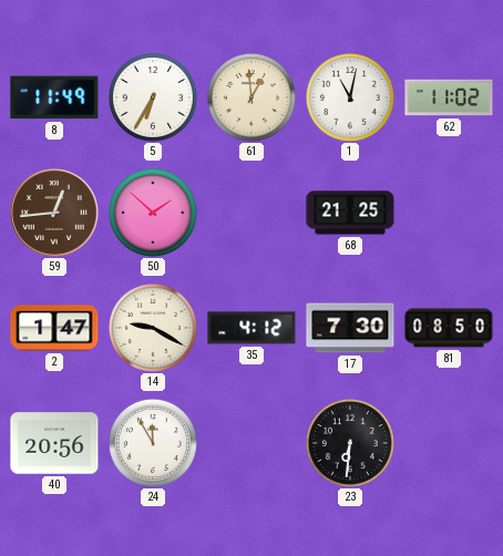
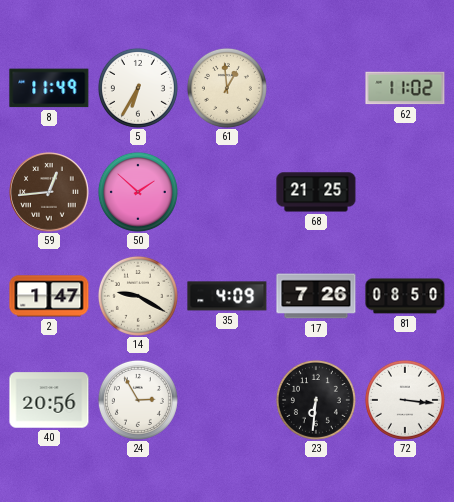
1: 11:02 -> none
35: 4:12 -> 4:09
17: 7:30 -> 7:26
24: 11:55 -> 2:55
72: none -> 3:16
